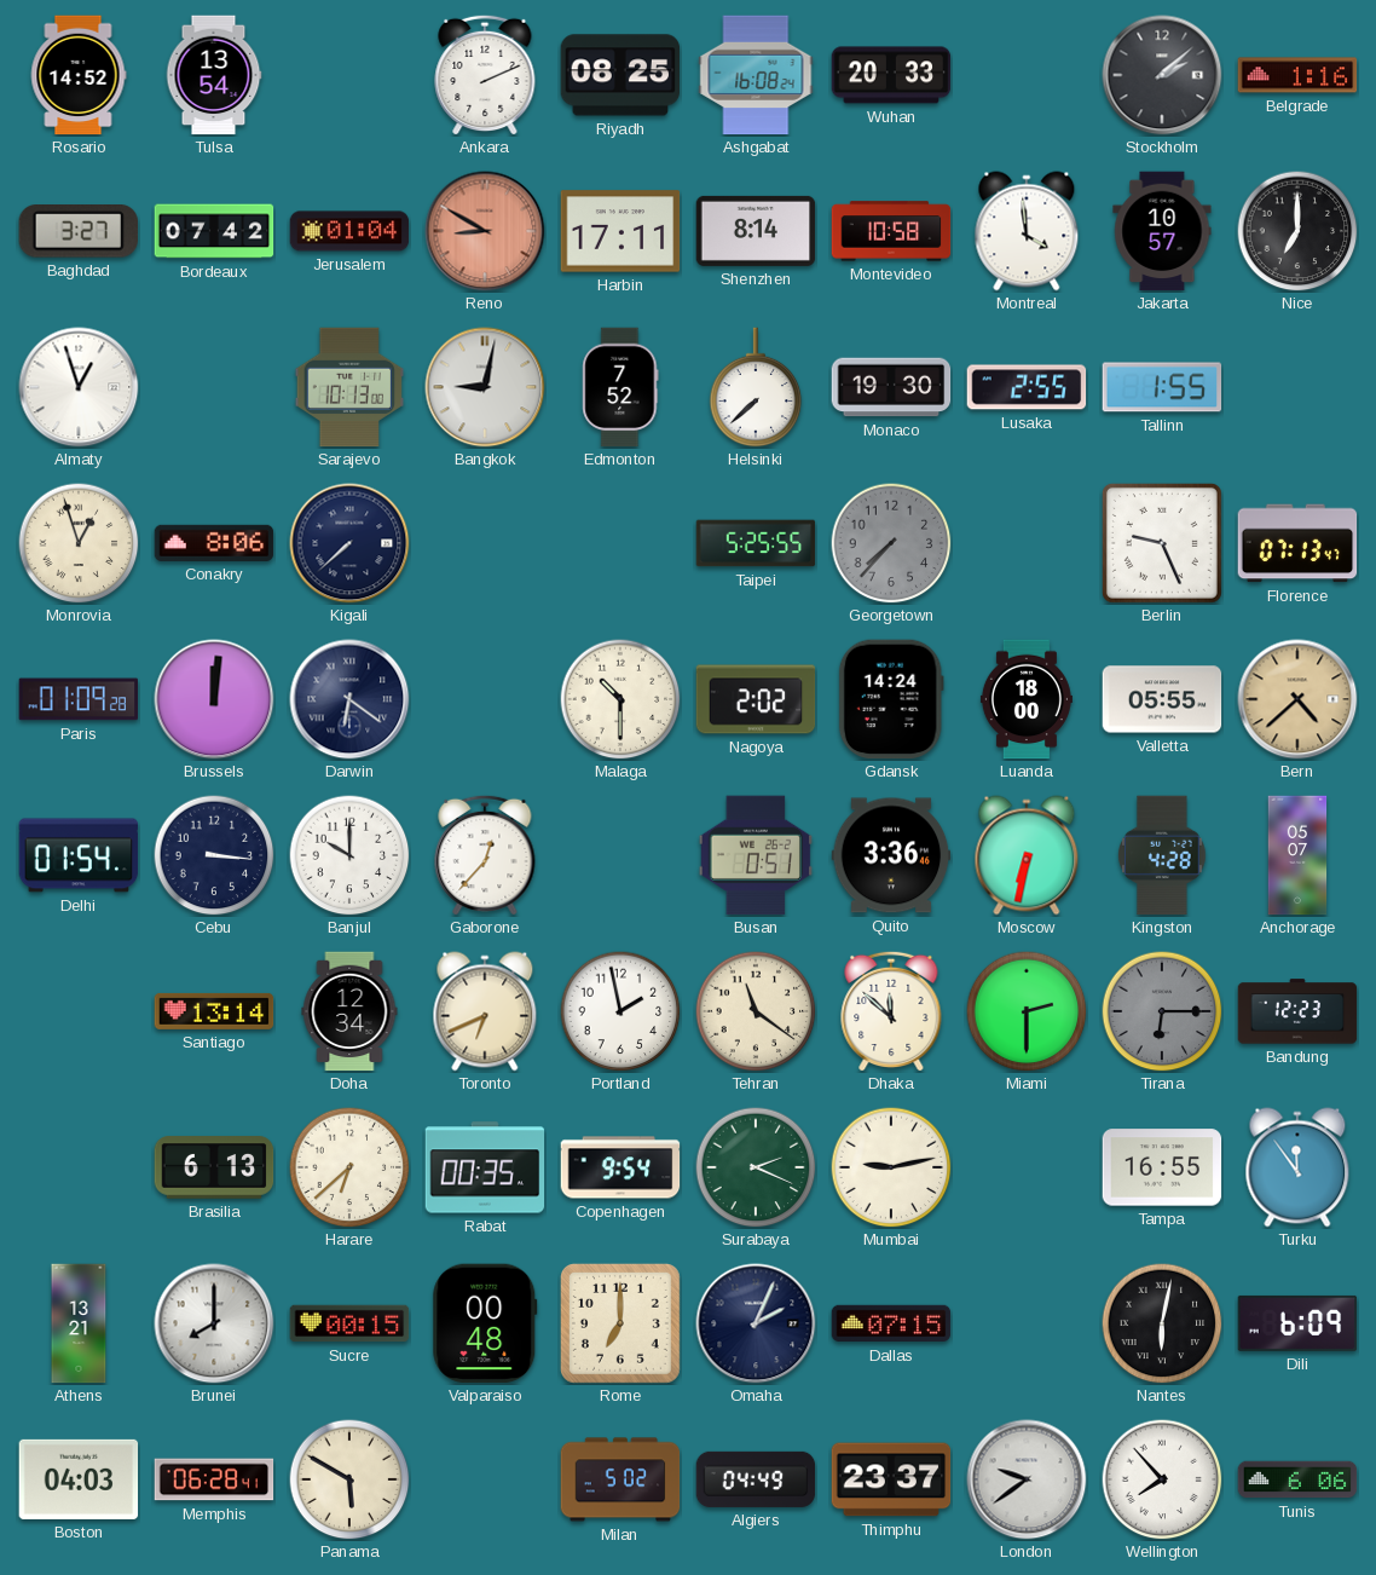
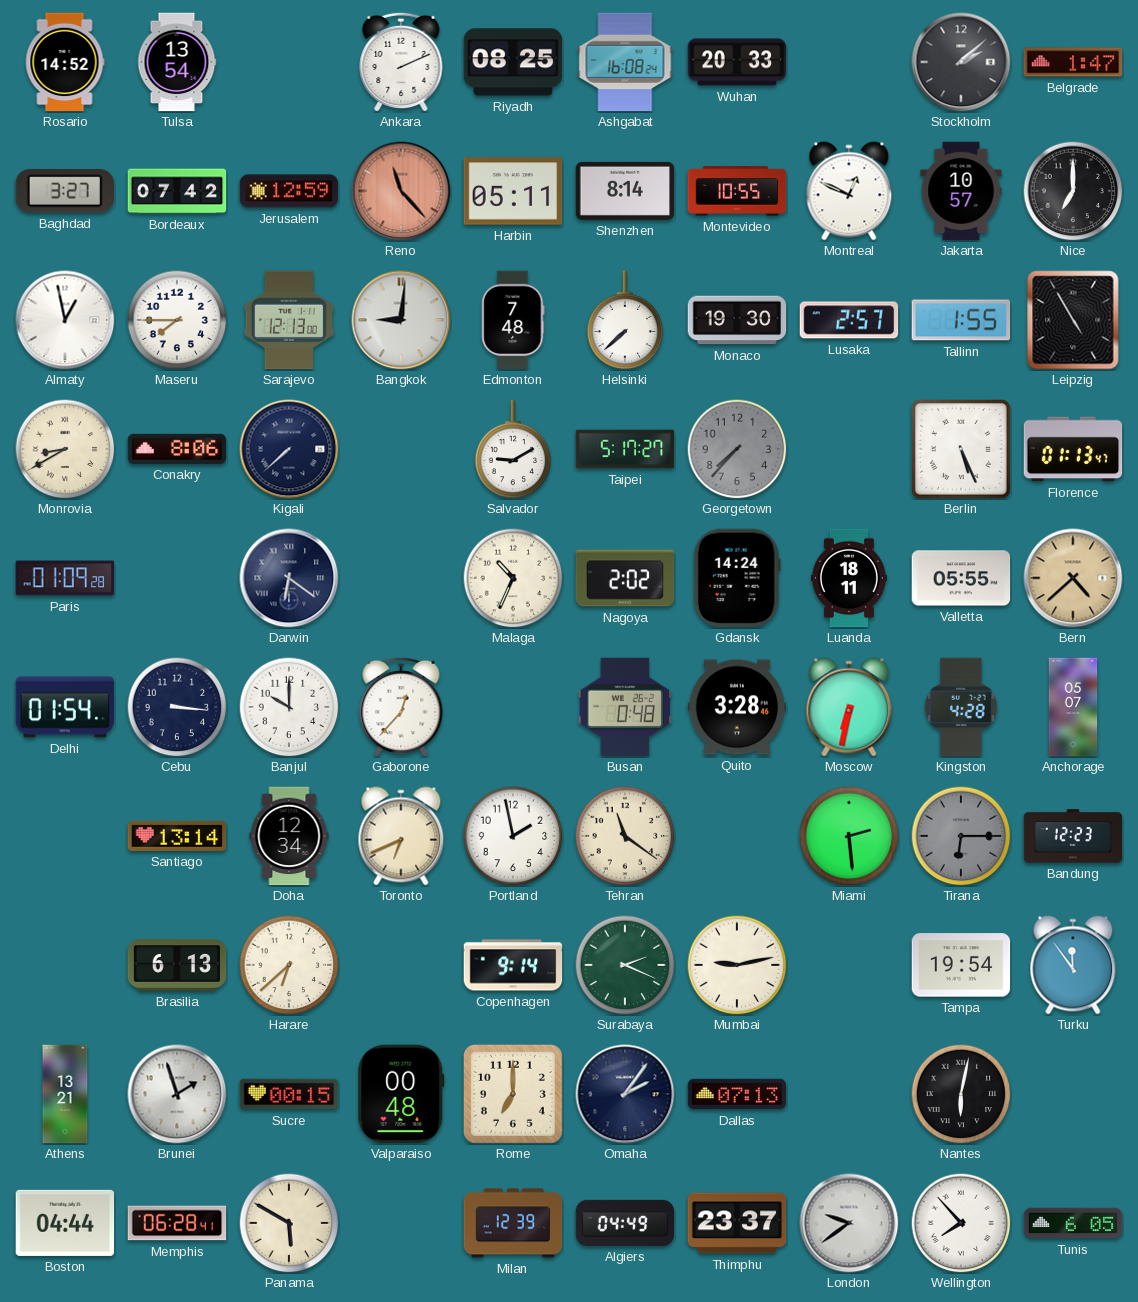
Belgrade: 1:16 -> 1:47
Jerusalem: 01:04 -> 12:59
Reno: 8:50 -> 11:23
Harbin: 17:11 -> 05:11
Montevideo: 10:58 -> 10:55
Montreal: 3:59 -> 12:49
Almaty: 12:57 -> 12:58
Maseru: none -> 7:45
Sarajevo: 10:13 -> 12:13
Bangkok: 9:02 -> 9:01
Edmonton: 7:52 -> 7:48
Lusaka: 2:55 -> 2:57
Leipzig: none -> 4:55
Monrovia: 12:57 -> 8:40
Salvador: none -> 9:10
Taipei: 5:25 -> 5:17
Berlin: 9:26 -> 5:26
Florence: 07:13 -> 01:13
Brussels: 12:01 -> none
Malaga: 10:30 -> 10:34
Luanda: 18:00 -> 18:11
Busan: 0:51 -> 0:48
Quito: 3:36 -> 3:28
Dhaka: 11:52 -> none
Miami: 2:30 -> 2:29
Rabat: 00:35 -> none
Copenhagen: 9:54 -> 9:14
Tampa: 16:55 -> 19:54
Brunei: 8:00 -> 1:57
Omaha: 2:04 -> 2:06
Dallas: 07:15 -> 07:13
Dili: 6:09 -> none
Boston: 04:03 -> 04:44
Milan: 5:02 -> 12:39
Tunis: 6:06 -> 6:05
